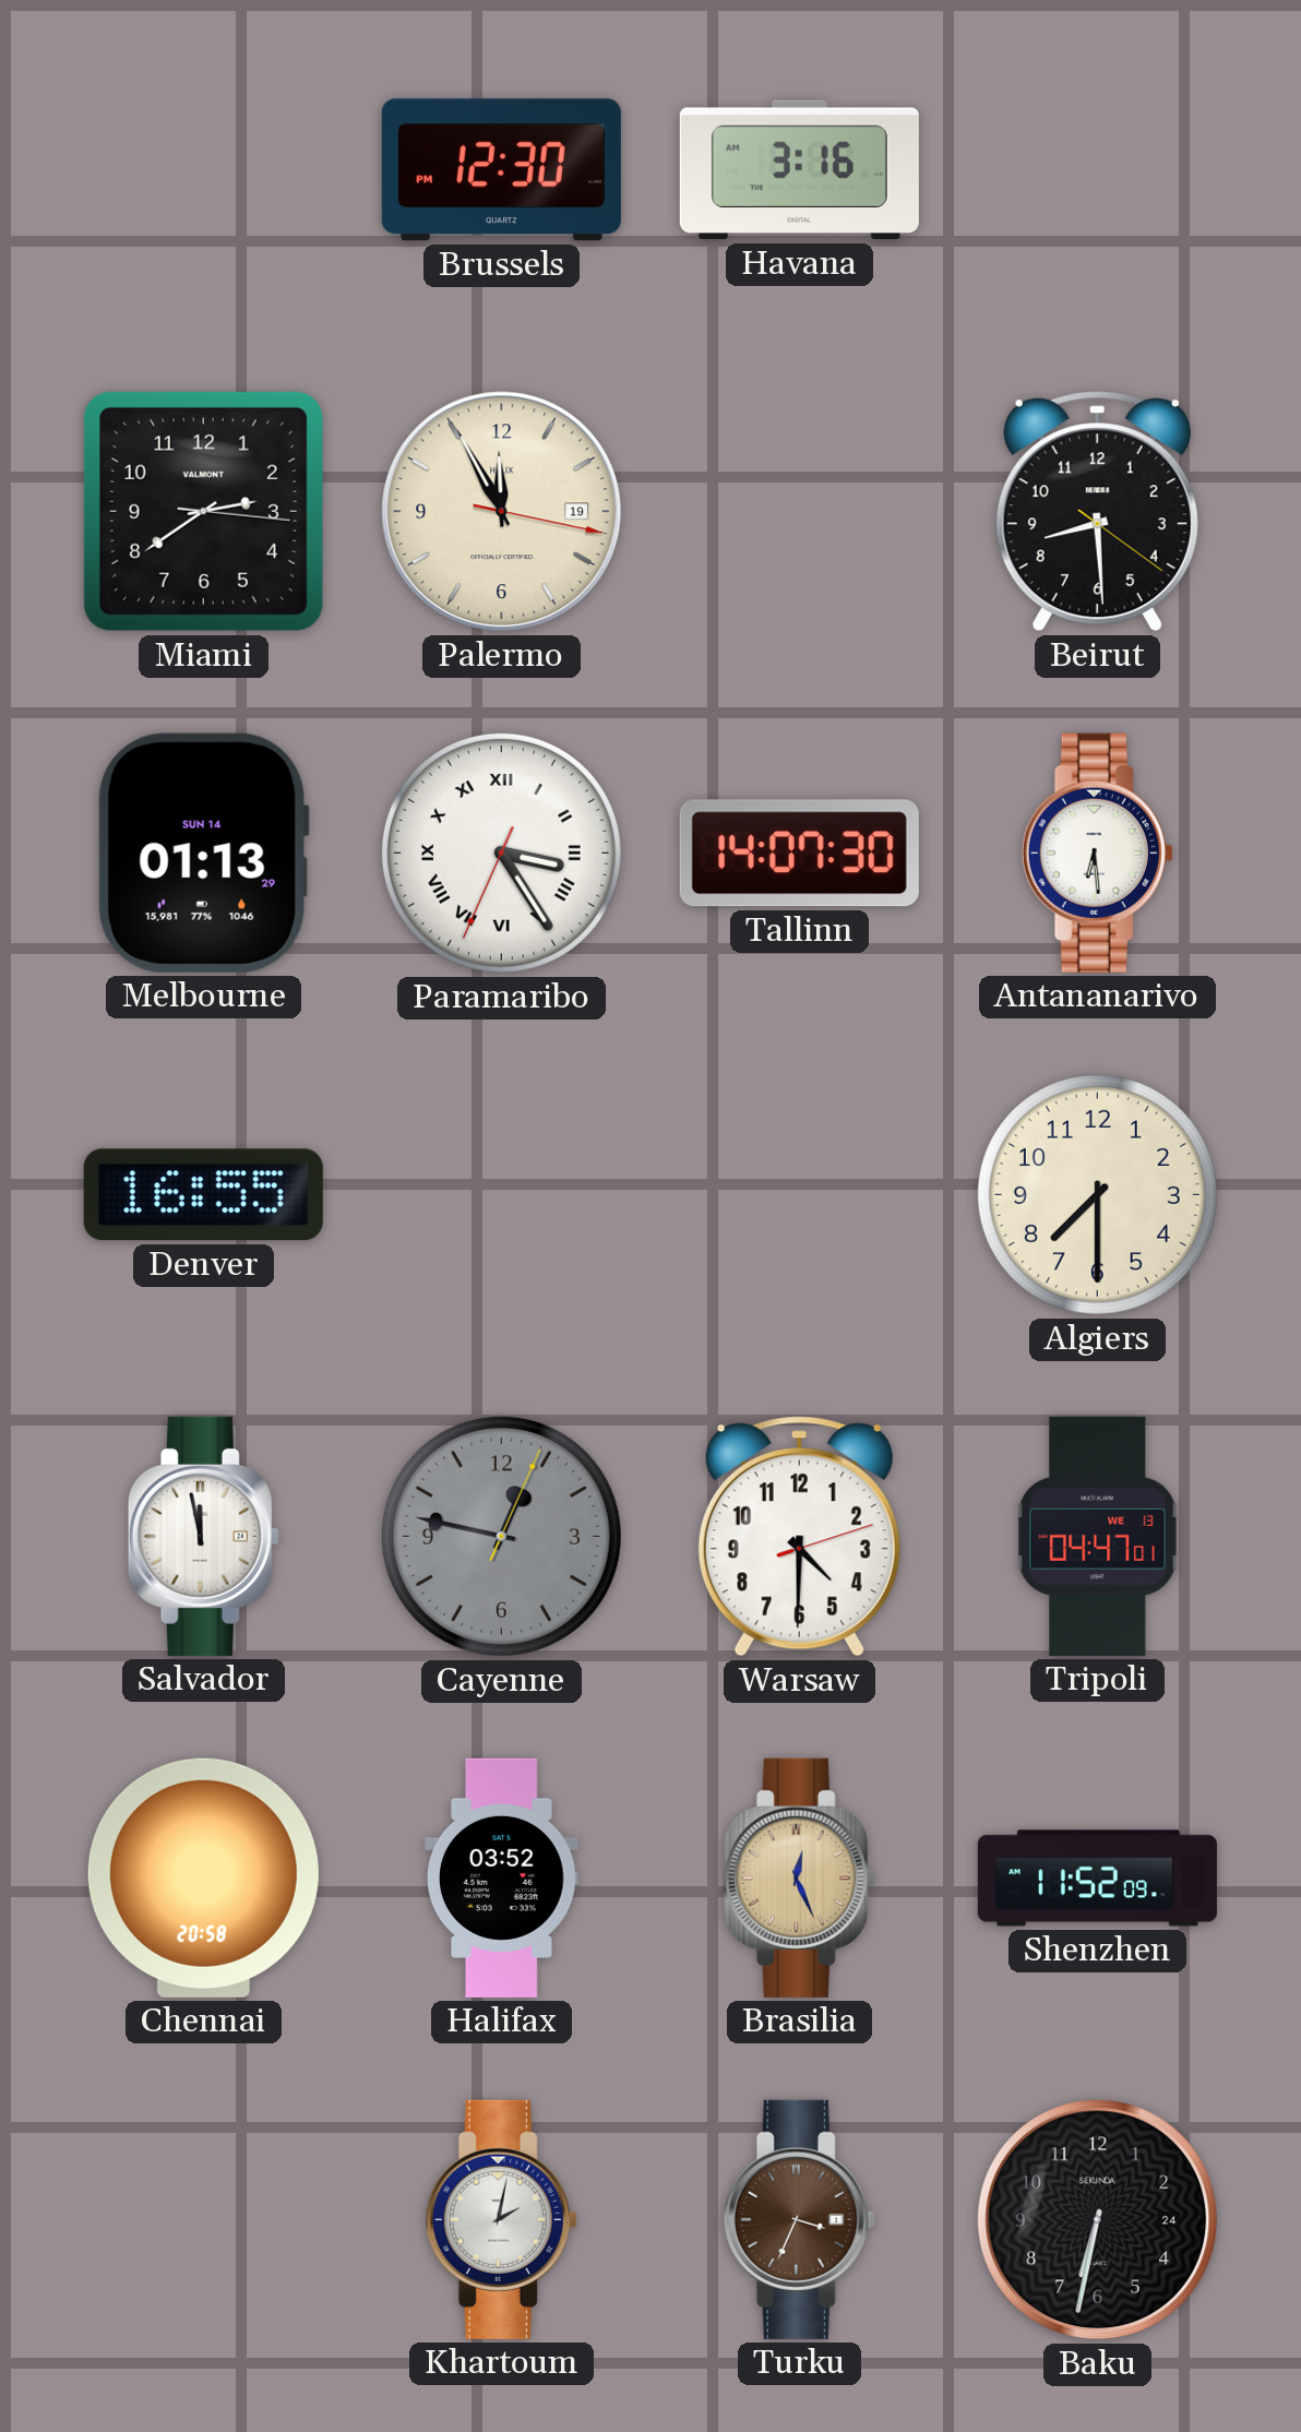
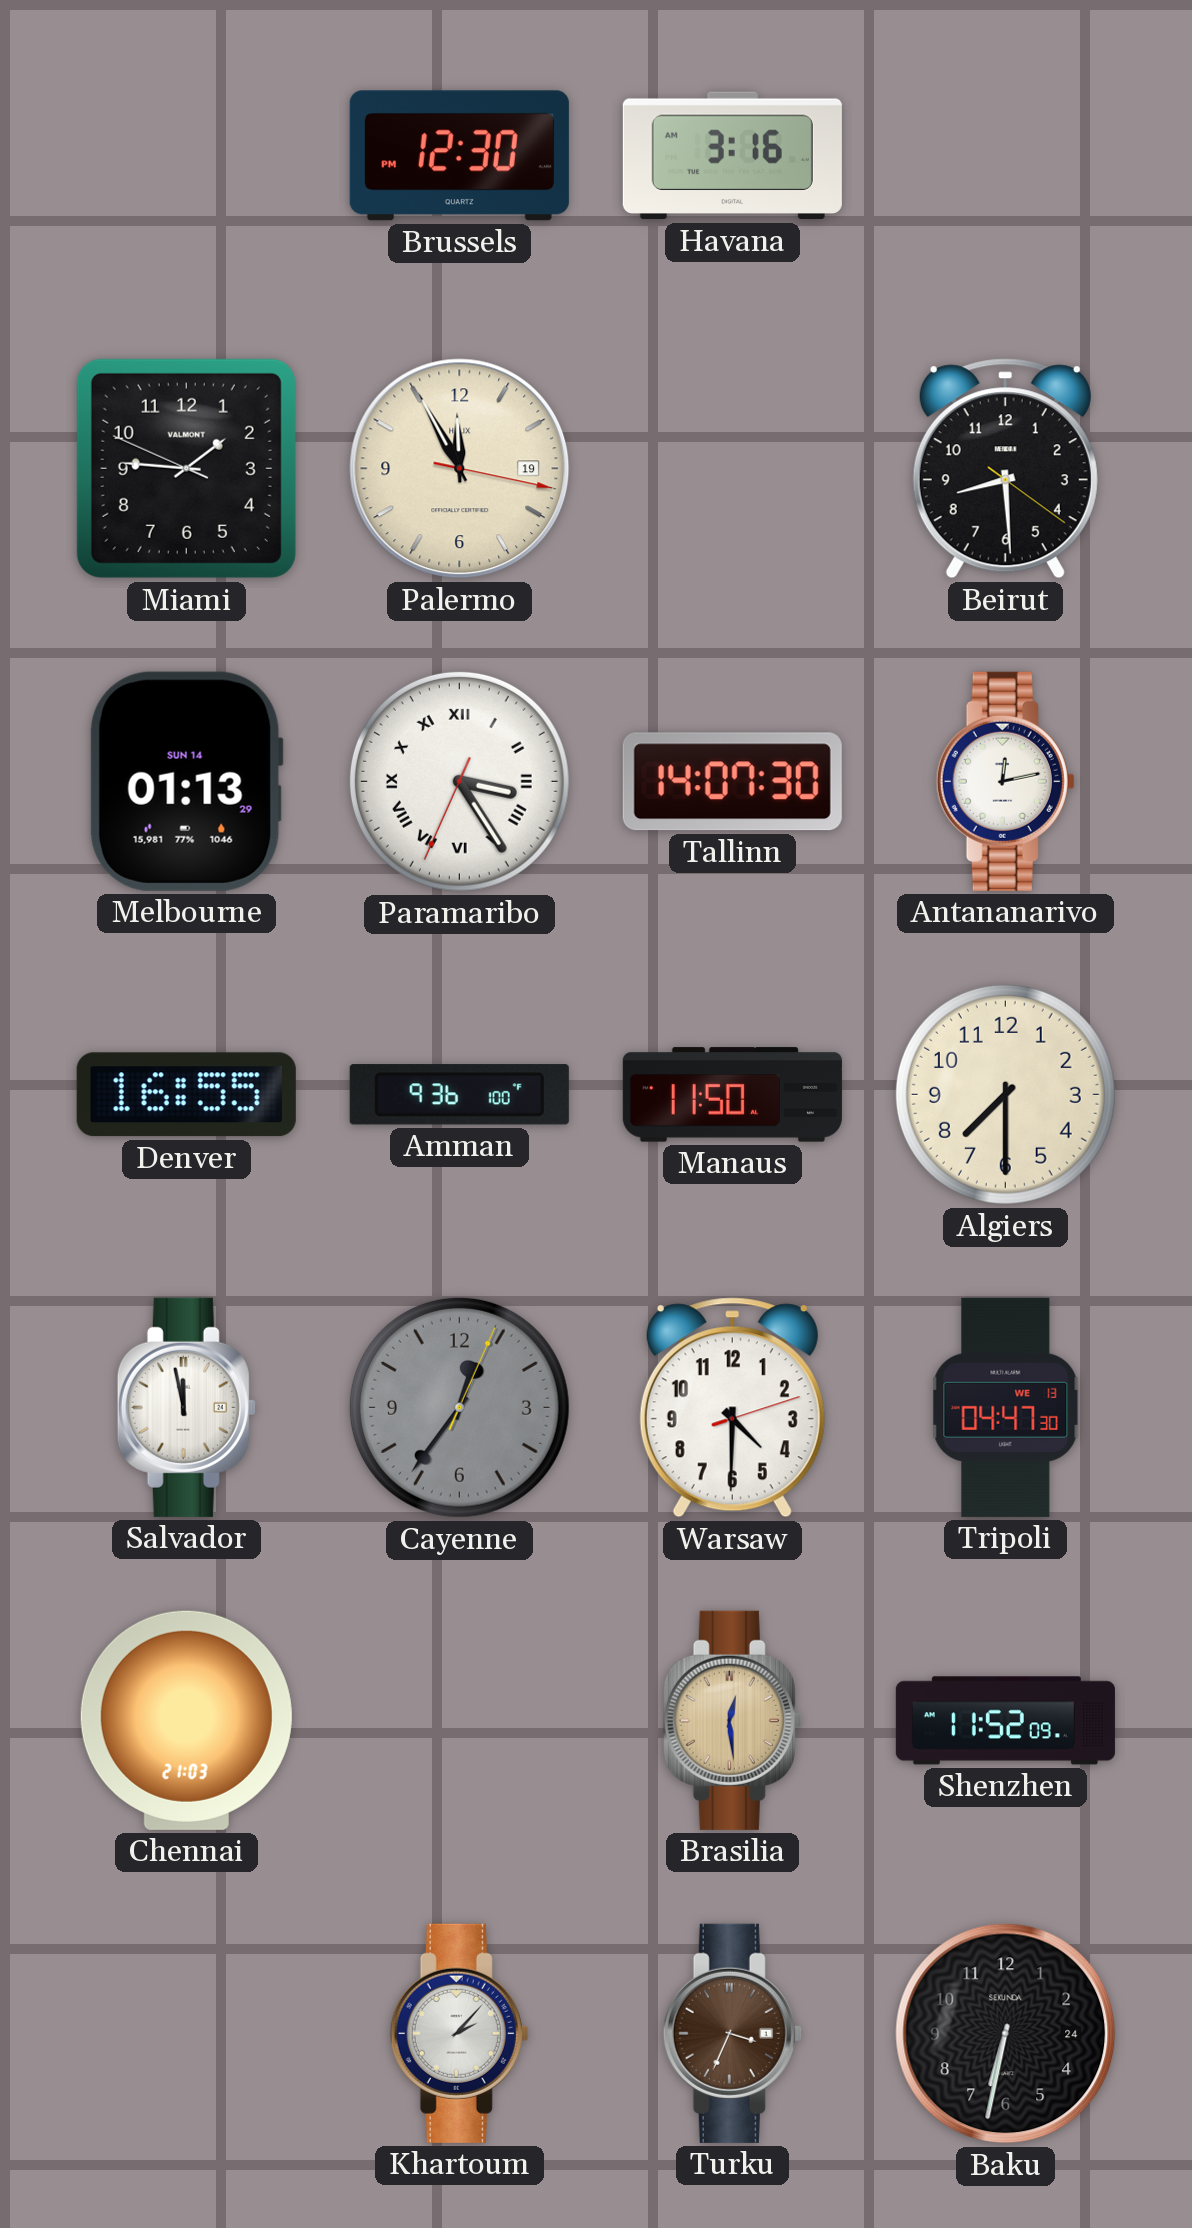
Miami: 2:39 -> 1:45
Antananarivo: 6:29 -> 12:13
Amman: none -> 9:36
Manaus: none -> 11:50
Cayenne: 12:47 -> 12:36
Tripoli: 04:47:01 -> 04:47:30
Chennai: 20:58 -> 21:03
Halifax: 03:52 -> none
Brasilia: 12:26 -> 12:29
Khartoum: 2:02 -> 2:07
